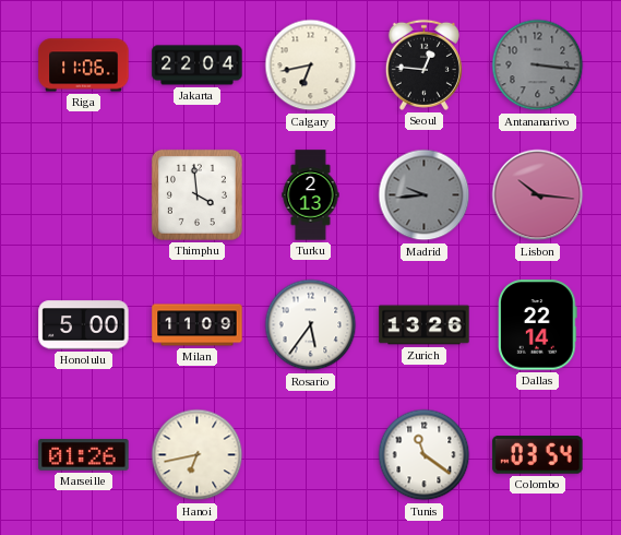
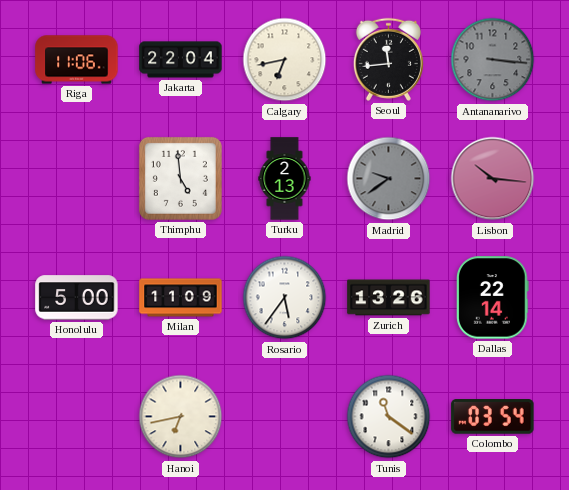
Seoul: 12:46 -> 11:44
Thimphu: 3:59 -> 4:59
Madrid: 9:44 -> 9:39
Marseille: 01:26 -> none
